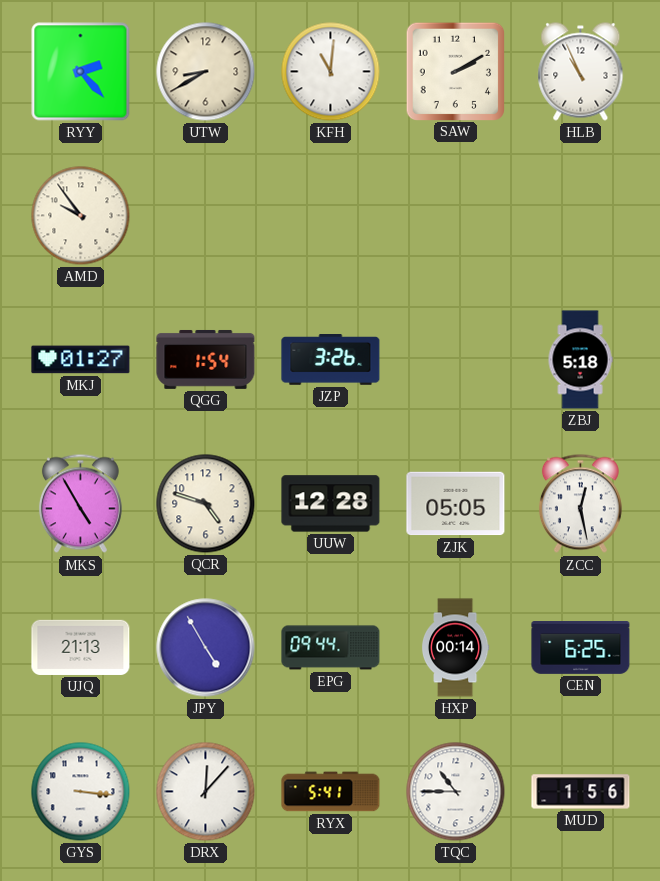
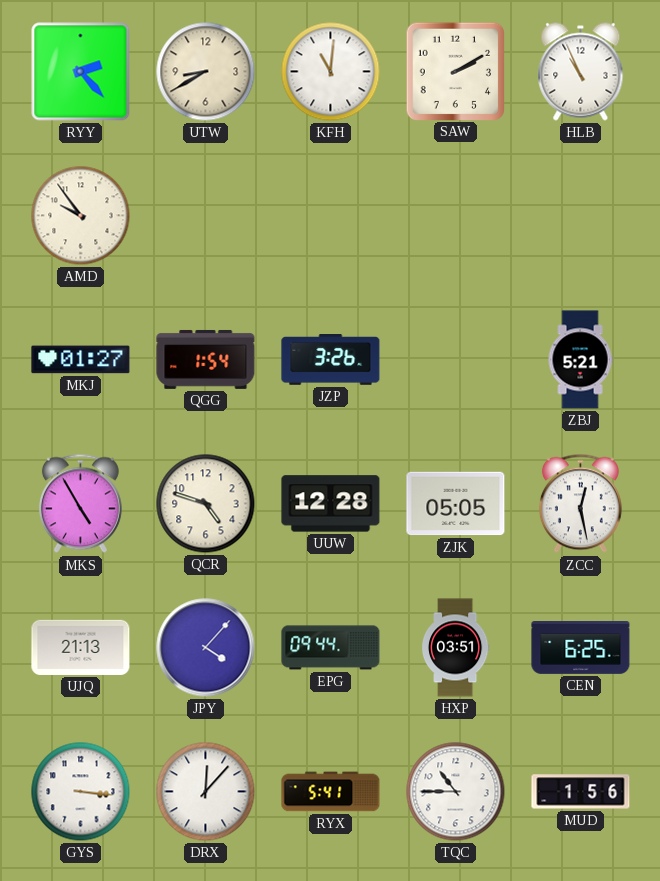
ZBJ: 5:18 -> 5:21
JPY: 4:55 -> 4:07
HXP: 00:14 -> 03:51
